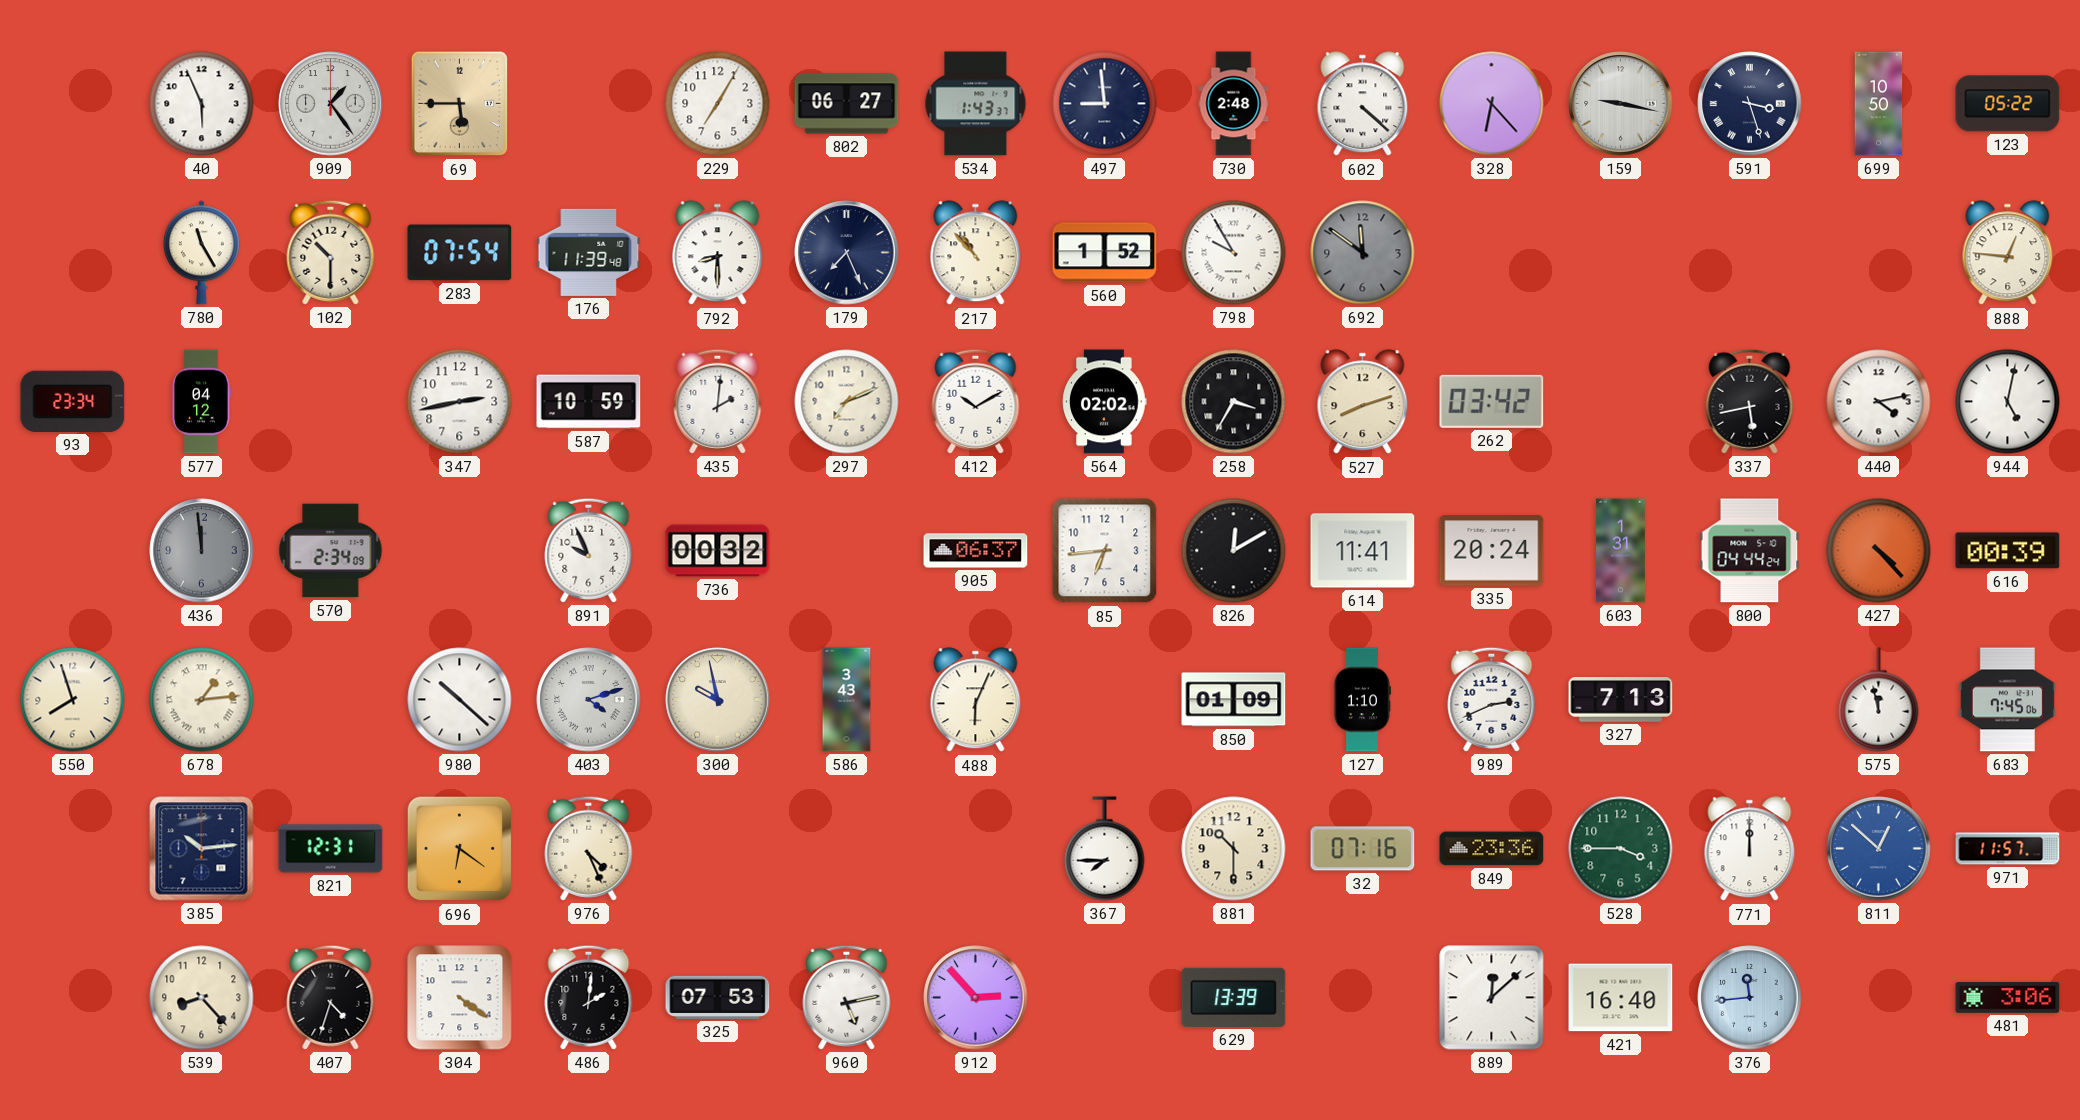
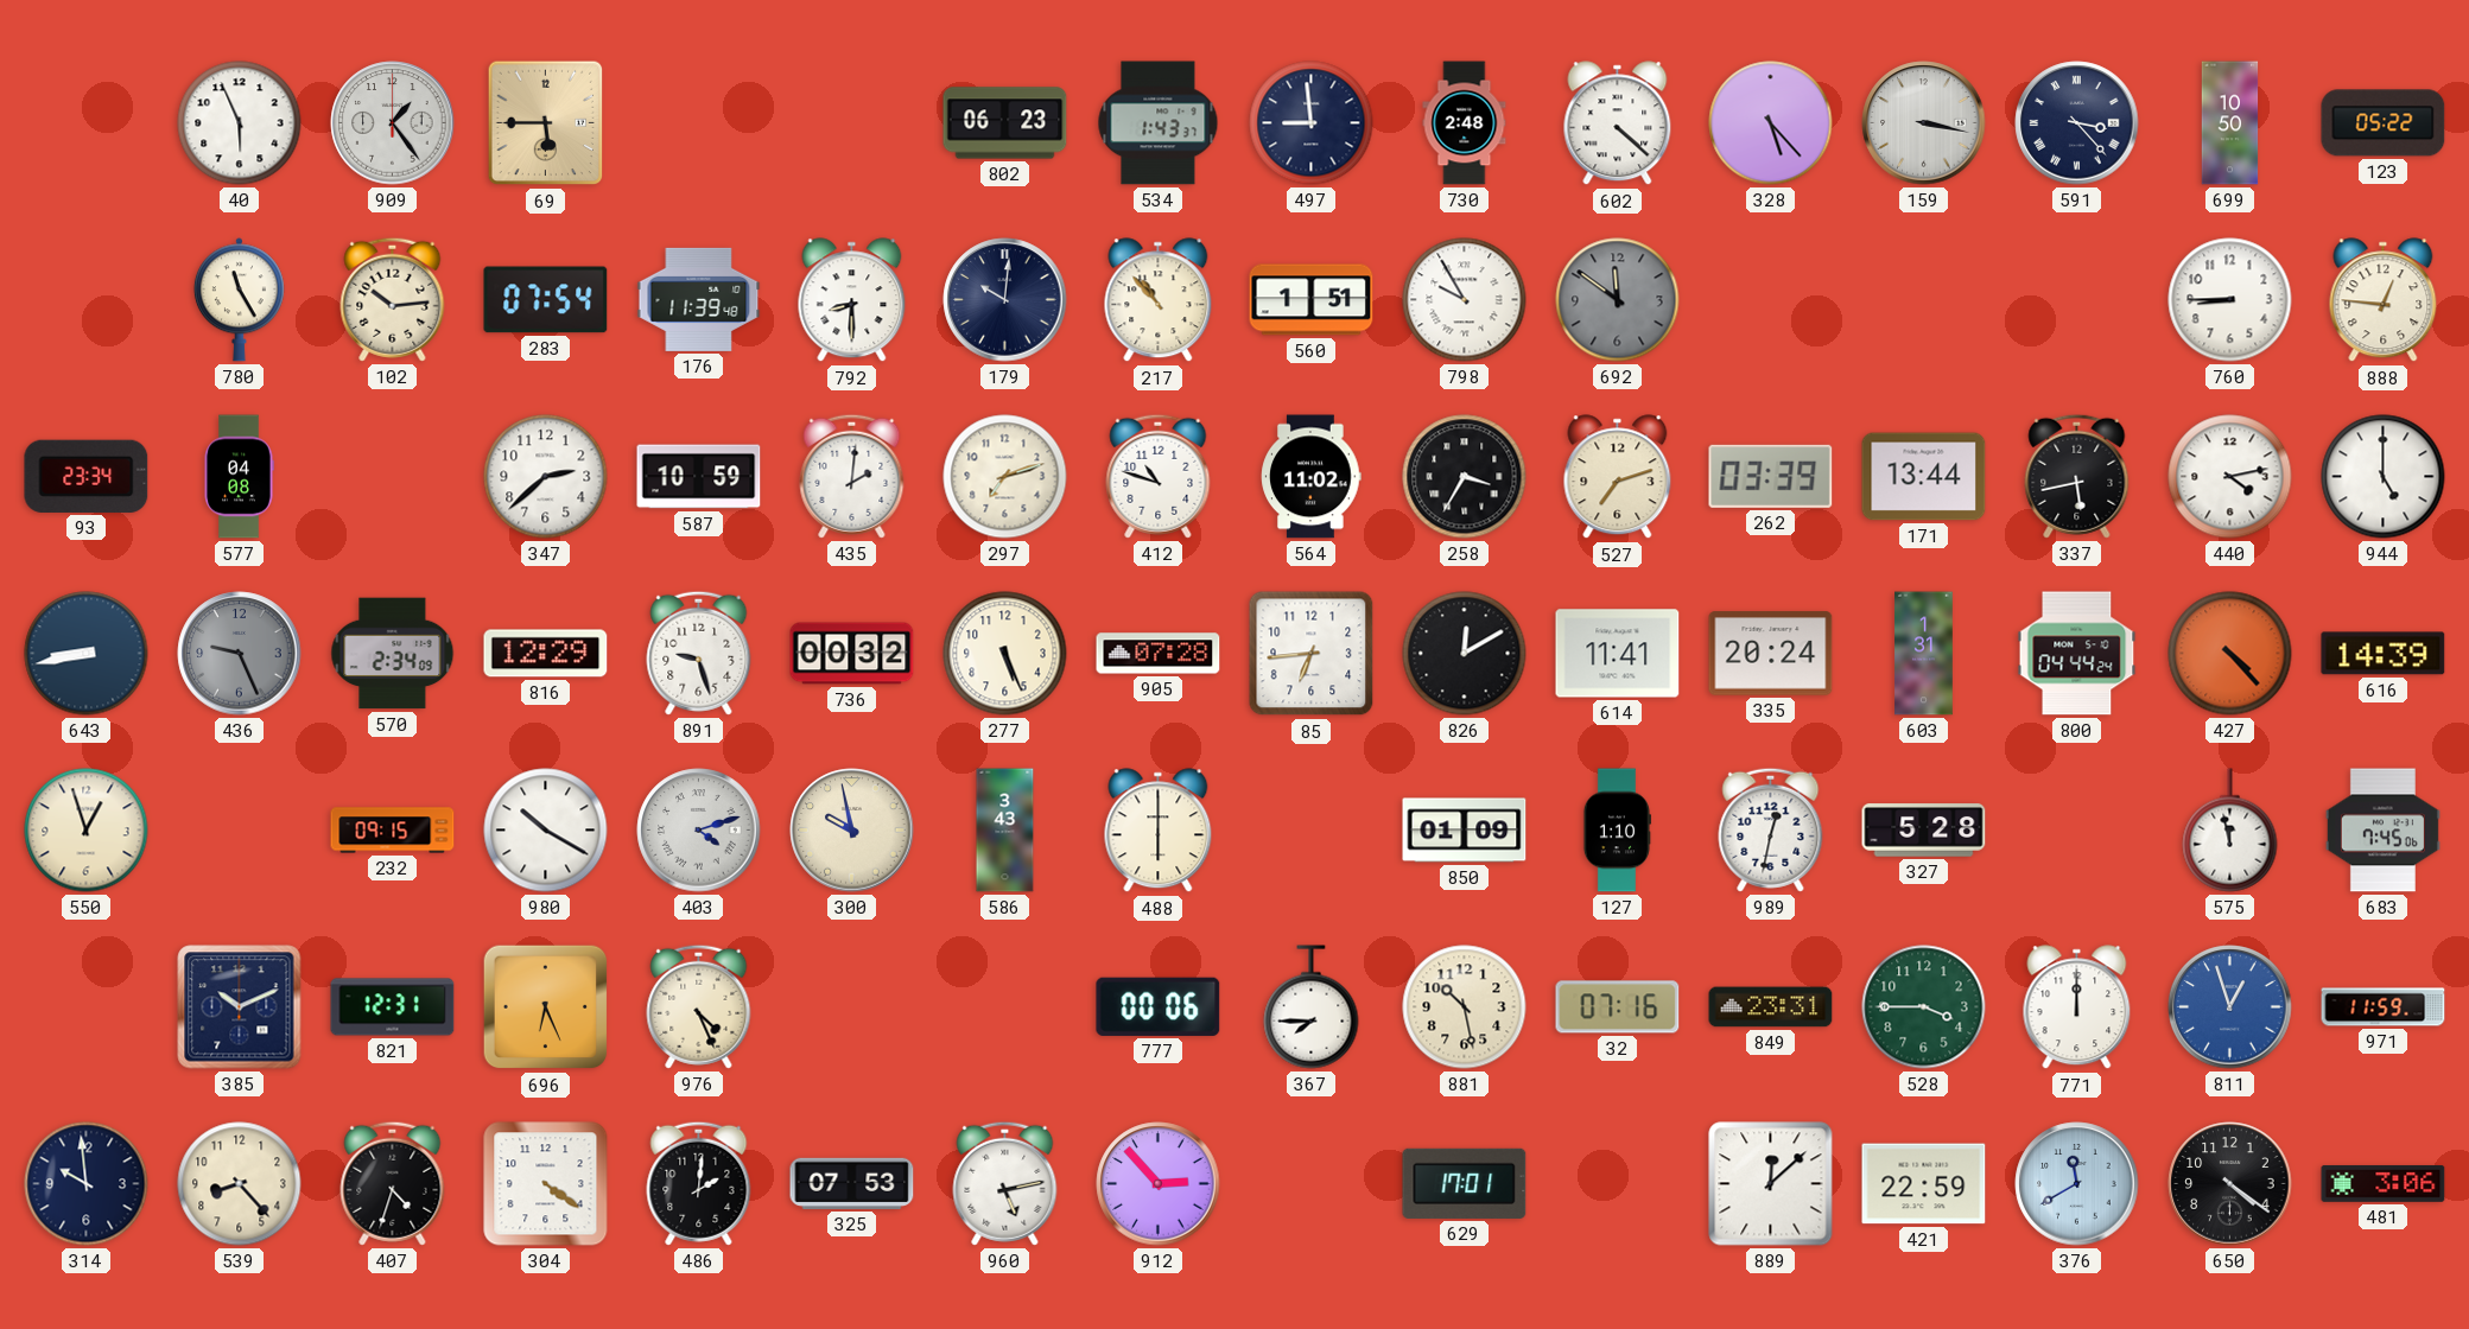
229: 7:05 -> none
802: 06:27 -> 06:23
328: 6:23 -> 5:23
159: 9:17 -> 3:17
591: 3:27 -> 3:23
102: 10:30 -> 10:14
179: 7:26 -> 10:01
560: 1:52 -> 1:51
760: none -> 8:45
577: 04:12 -> 04:08
347: 2:43 -> 2:38
297: 7:11 -> 7:12
412: 10:10 -> 10:48
564: 02:02 -> 11:02
527: 8:12 -> 7:12
262: 03:42 -> 03:39
171: none -> 13:44
944: 5:02 -> 5:00
643: none -> 8:43
436: 11:59 -> 9:26
816: none -> 12:29
891: 9:56 -> 9:27
277: none -> 5:26
905: 06:37 -> 07:28
616: 00:39 -> 14:39
550: 7:57 -> 12:57
678: 1:14 -> none
232: none -> 09:15
980: 10:22 -> 10:20
488: 6:04 -> 6:00
989: 2:41 -> 12:32
327: 7:13 -> 5:28
385: 10:14 -> 10:11
696: 6:21 -> 6:26
777: none -> 00:06
881: 10:30 -> 10:28
849: 23:36 -> 23:31
811: 12:52 -> 12:57
971: 11:57 -> 11:59
314: none -> 9:59
629: 13:39 -> 17:01
421: 16:40 -> 22:59
376: 11:44 -> 11:40
650: none -> 4:21
